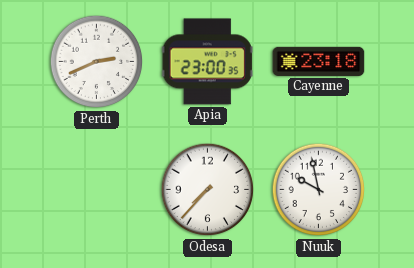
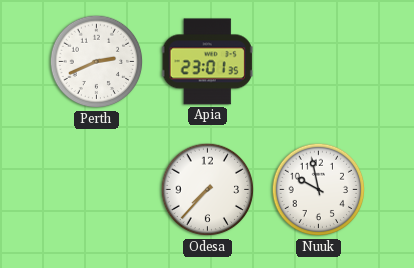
Apia: 23:00 -> 23:01
Cayenne: 23:18 -> none
